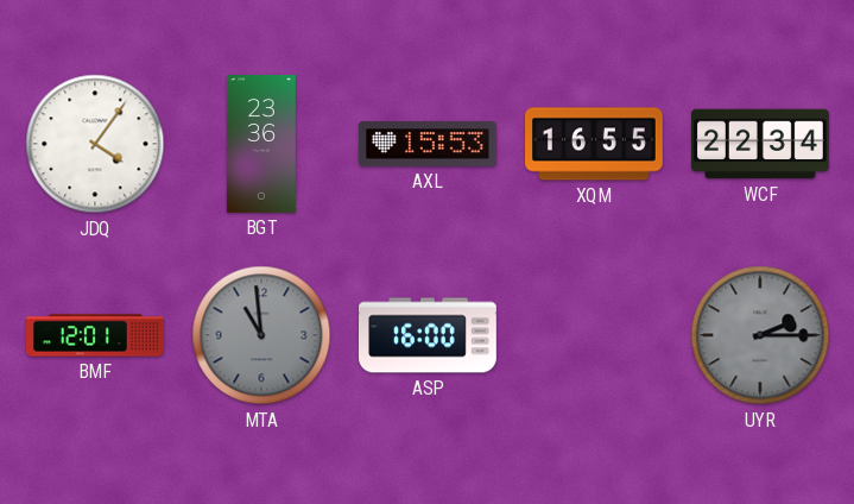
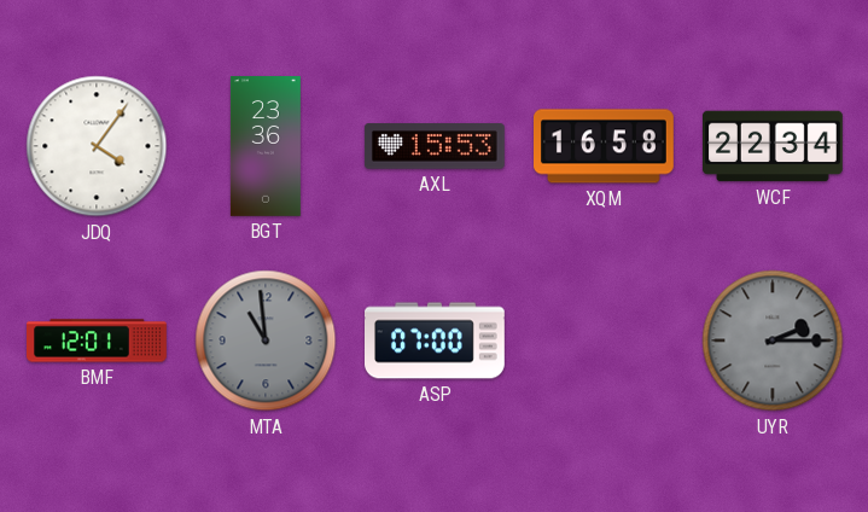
XQM: 16:55 -> 16:58
ASP: 16:00 -> 07:00
